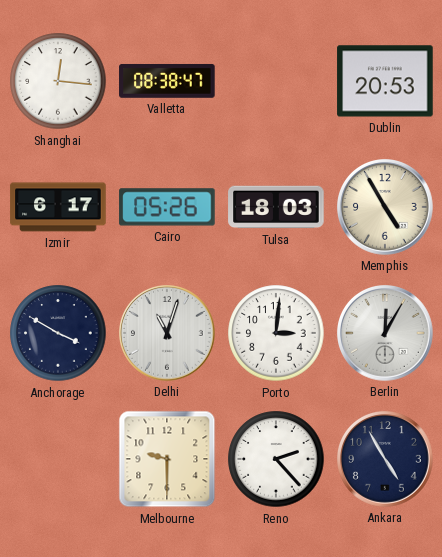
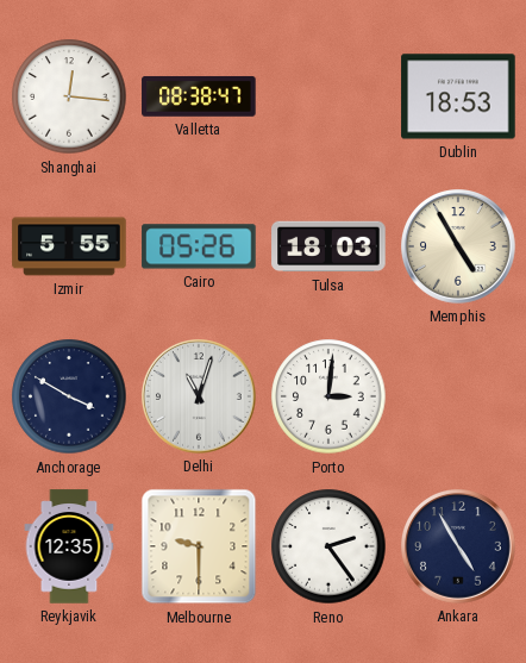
Dublin: 20:53 -> 18:53
Izmir: 6:17 -> 5:55
Berlin: 12:05 -> none
Reykjavik: none -> 12:35
Reno: 2:23 -> 2:24
